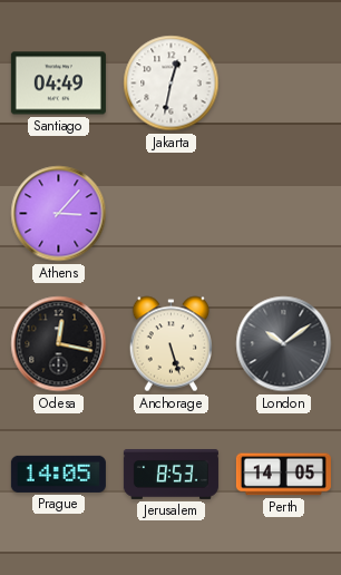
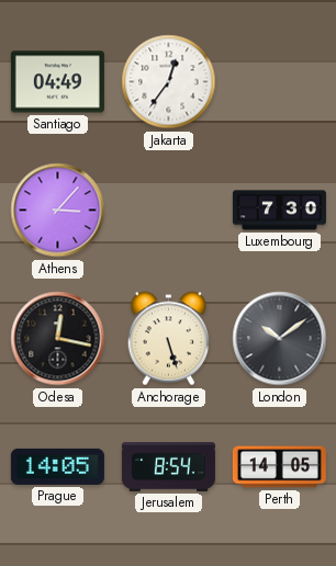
Jakarta: 12:32 -> 12:36
Luxembourg: none -> 7:30
Jerusalem: 8:53 -> 8:54
